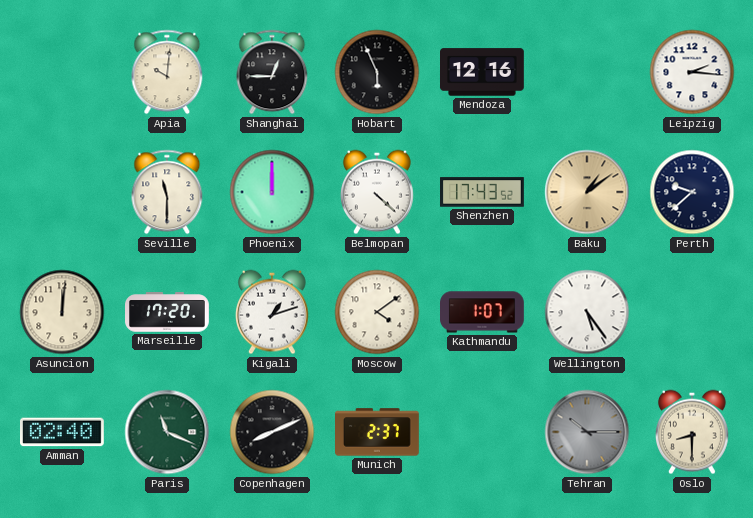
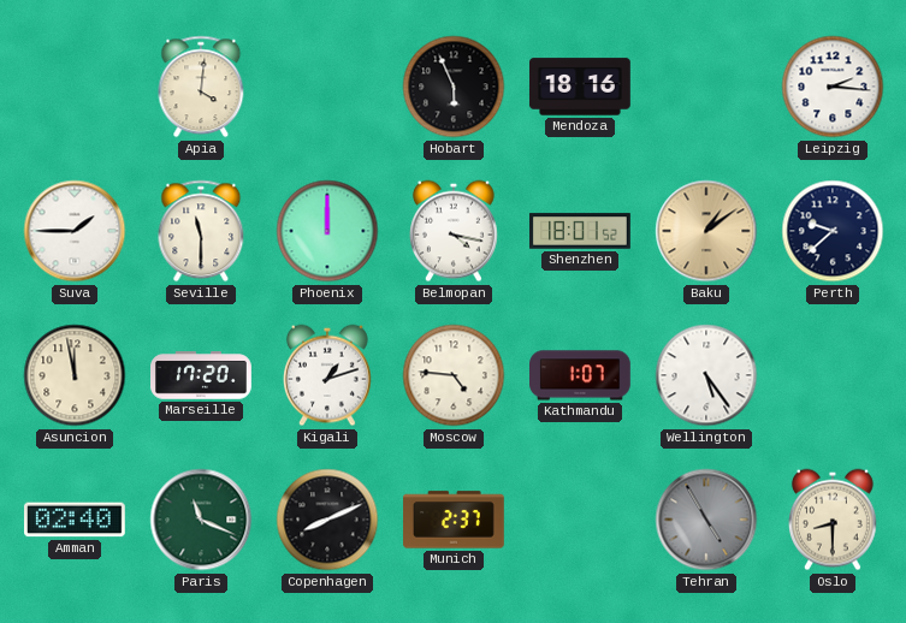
Apia: 10:01 -> 4:01
Shanghai: 12:45 -> none
Mendoza: 12:16 -> 18:16
Suva: none -> 1:45
Belmopan: 4:22 -> 4:17
Shenzhen: 17:43 -> 18:01
Asuncion: 12:01 -> 11:58
Moscow: 4:09 -> 4:46
Tehran: 10:15 -> 4:55
